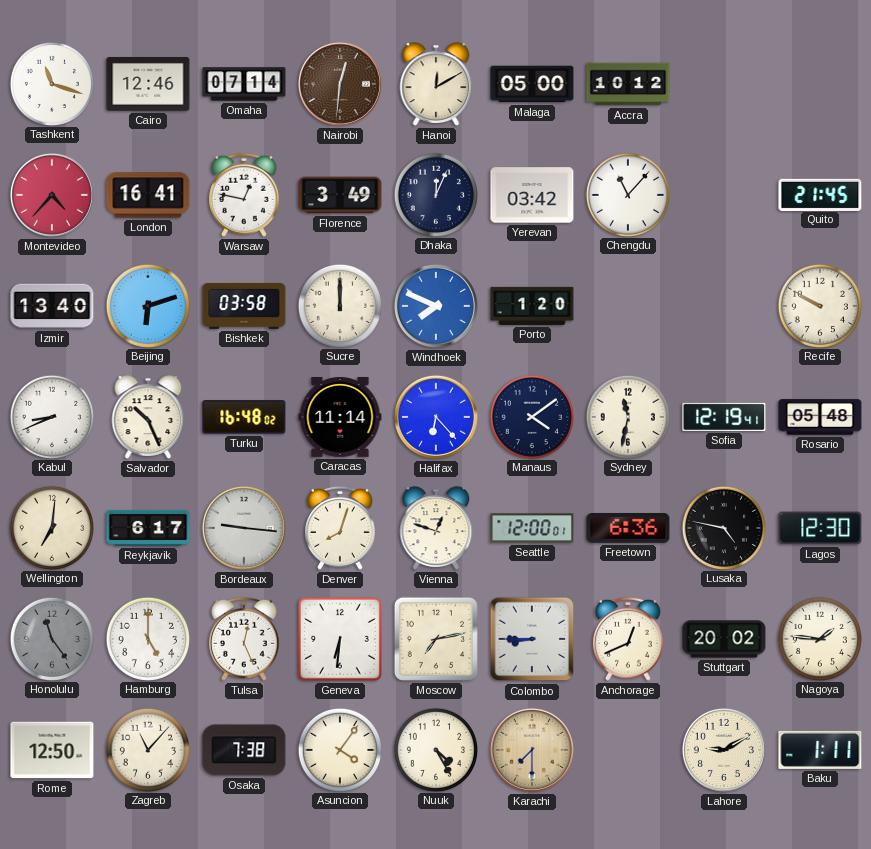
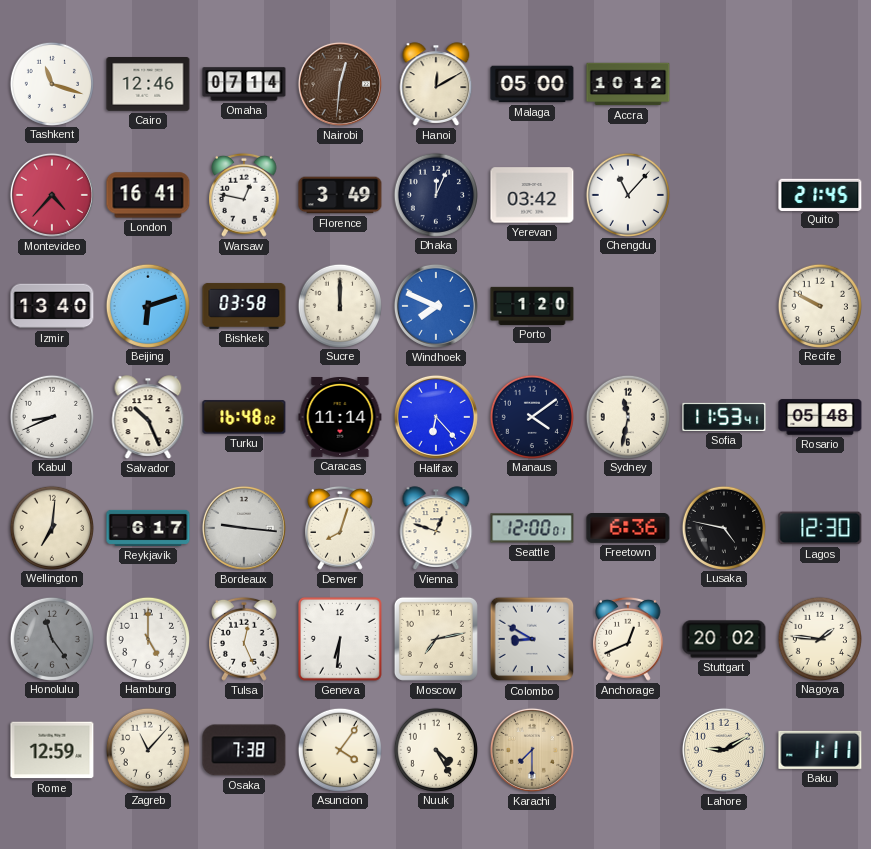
Sofia: 12:19 -> 11:53
Colombo: 8:45 -> 8:50
Rome: 12:50 -> 12:59
